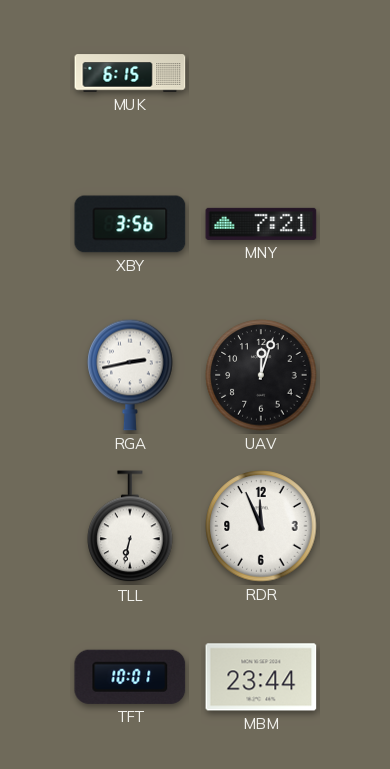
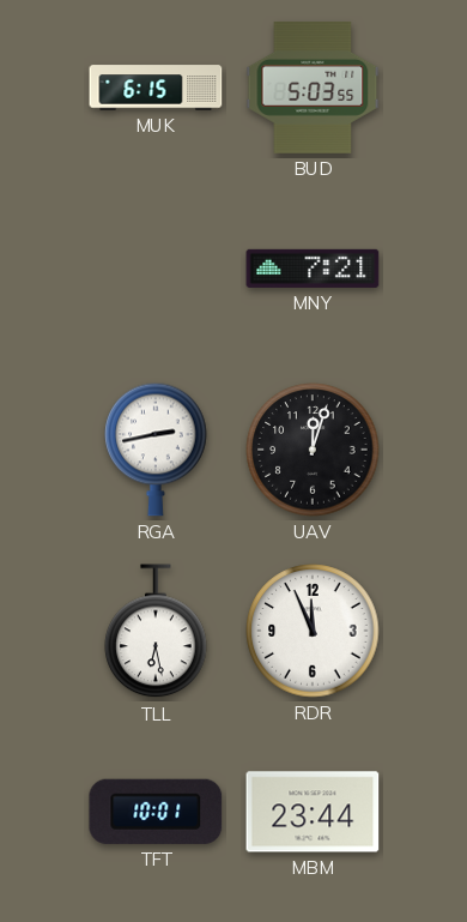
BUD: none -> 5:03
XBY: 3:56 -> none
TLL: 6:32 -> 6:28
